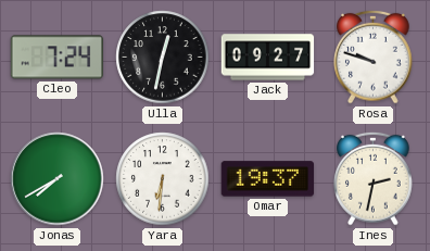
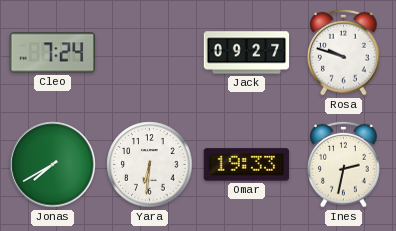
Ulla: 12:32 -> none
Omar: 19:37 -> 19:33
